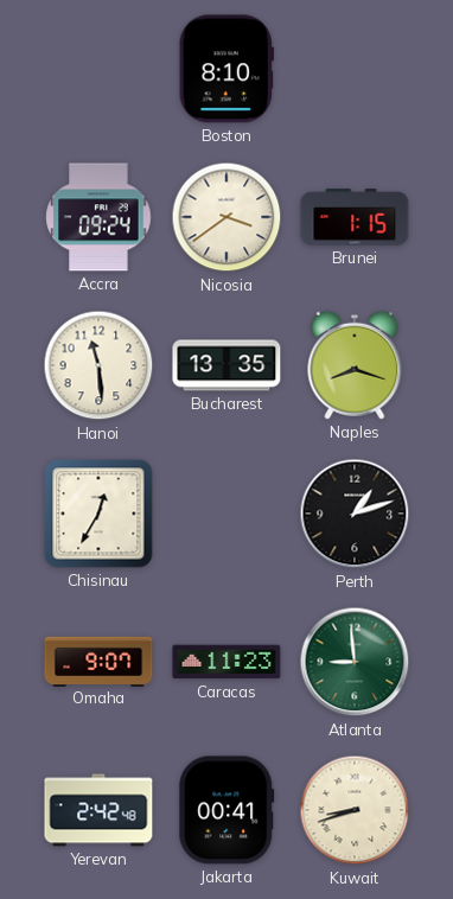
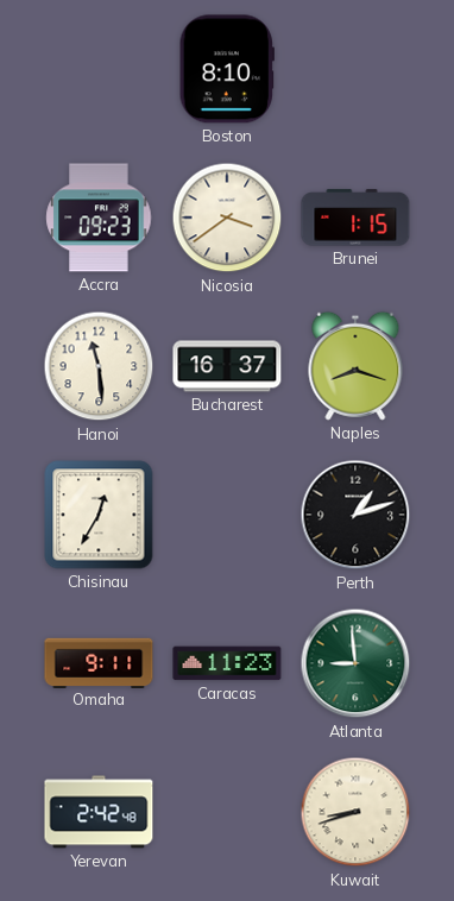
Accra: 09:24 -> 09:23
Bucharest: 13:35 -> 16:37
Omaha: 9:07 -> 9:11
Jakarta: 00:41 -> none
